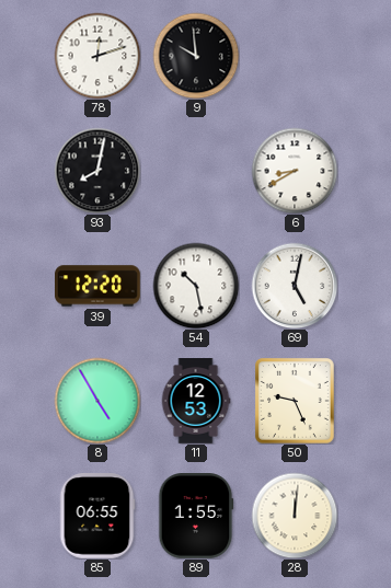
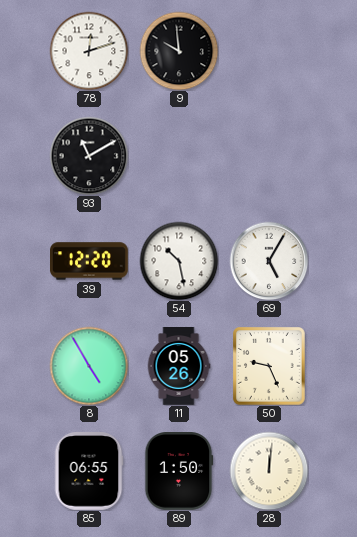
93: 8:02 -> 11:10
6: 8:40 -> none
69: 5:02 -> 5:05
11: 12:53 -> 05:26
89: 1:55 -> 1:50
